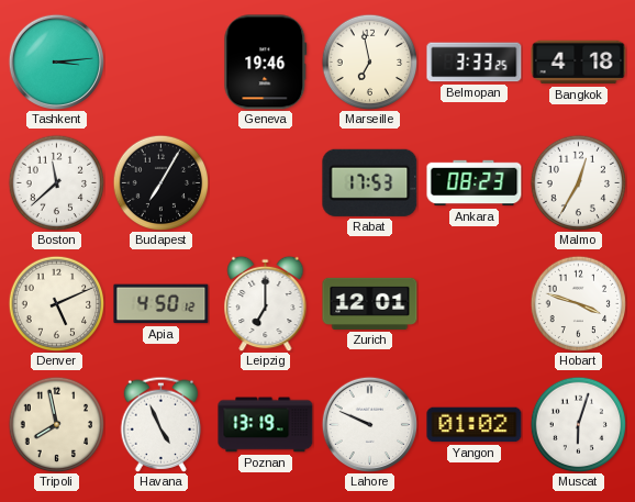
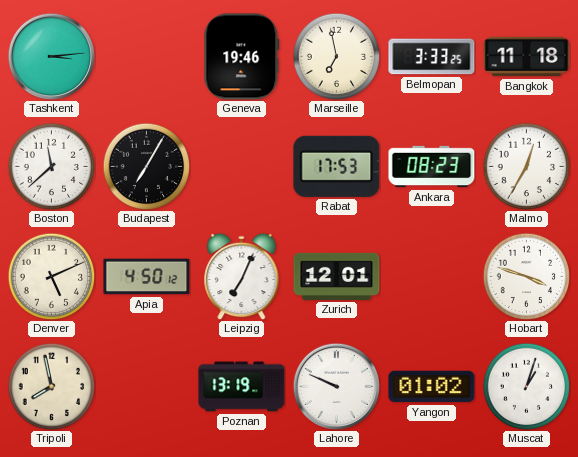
Bangkok: 4:18 -> 11:18
Leipzig: 7:00 -> 7:04
Havana: 4:56 -> none
Muscat: 6:03 -> 1:03
